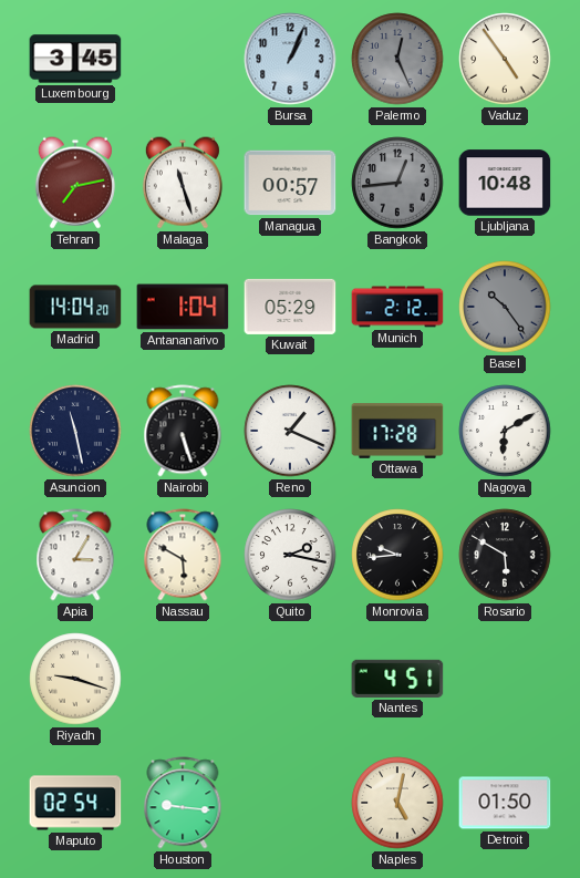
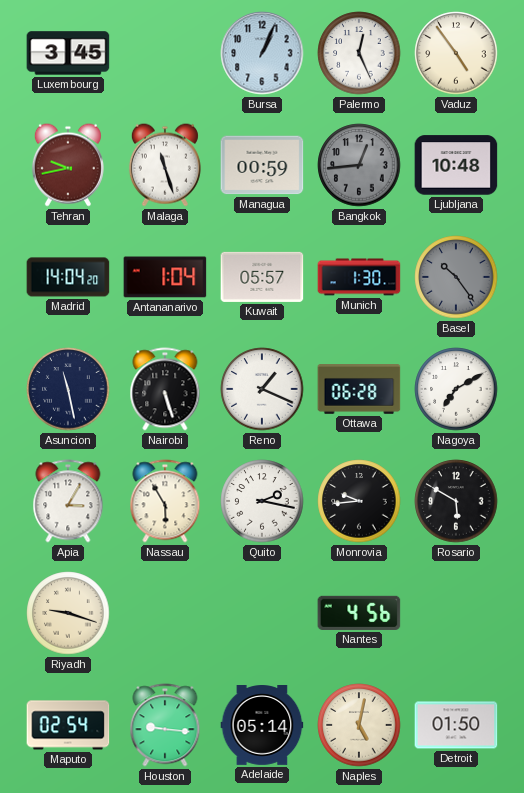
Palermo dial: grey -> white
Tehran: 7:13 -> 9:43
Managua: 00:57 -> 00:59
Kuwait: 05:29 -> 05:57
Munich: 2:12 -> 1:30
Ottawa: 17:28 -> 06:28
Nagoya: 6:10 -> 7:10
Nassau: 5:50 -> 5:55
Nantes: 4:51 -> 4:56
Adelaide: none -> 05:14
